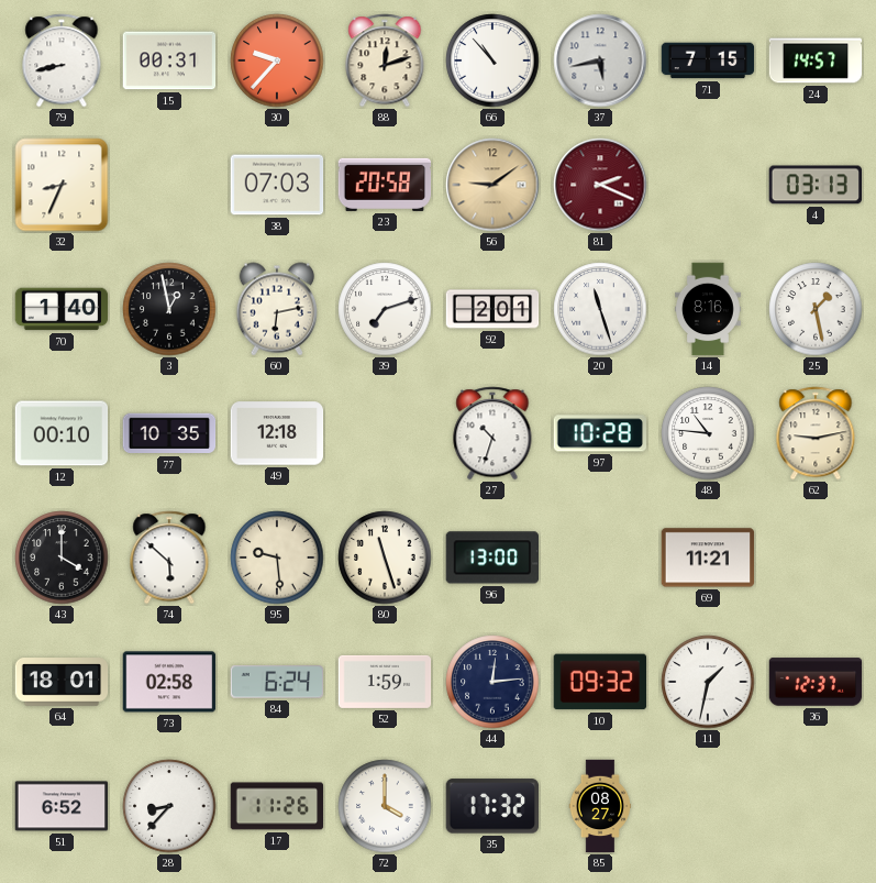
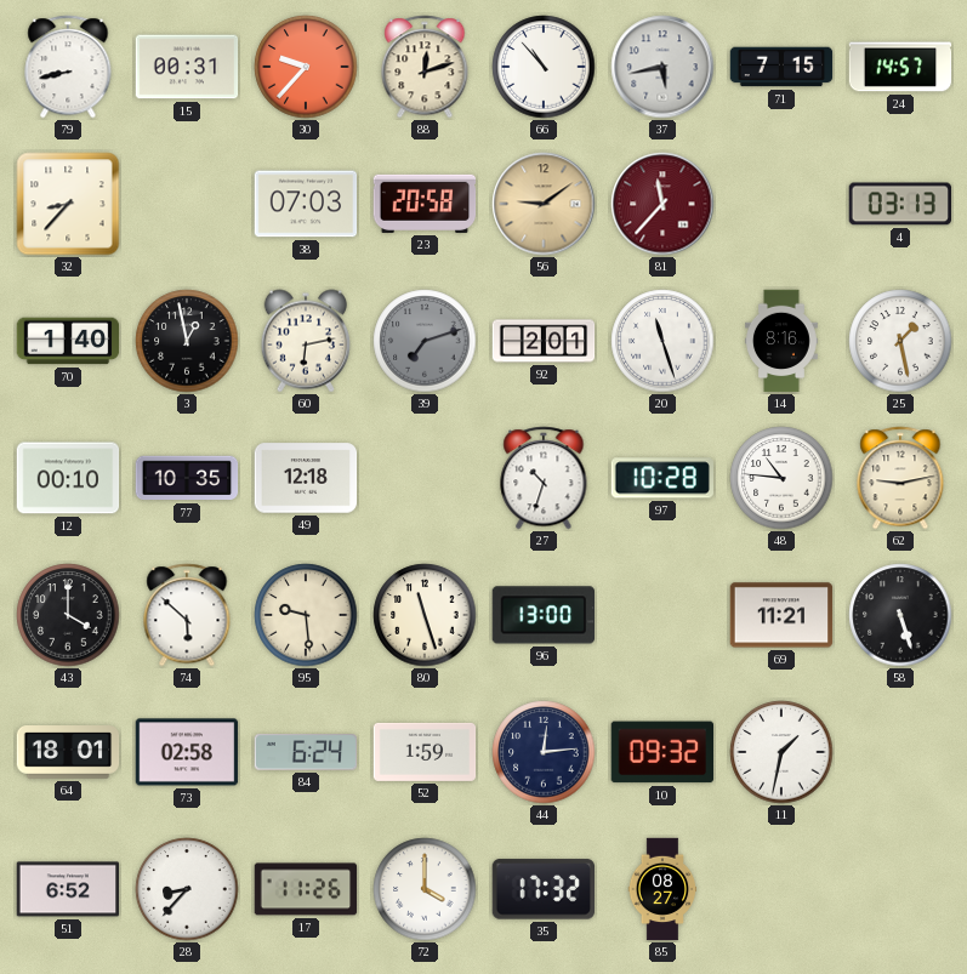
32: 8:34 -> 8:37
81: 2:19 -> 11:37
39 dial: white -> grey
58: none -> 5:27
36: 12:37 -> none
